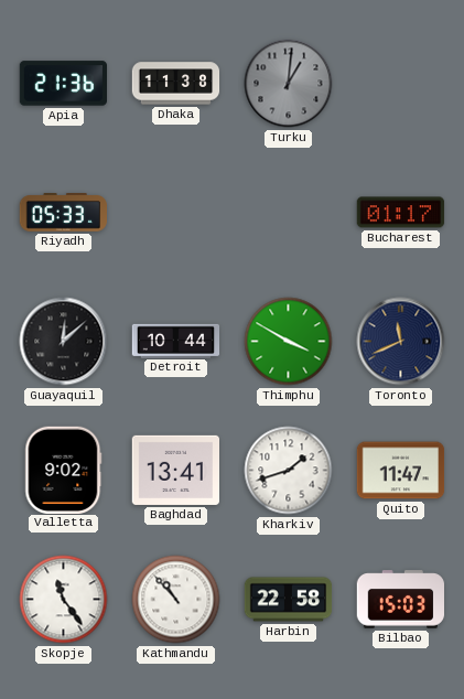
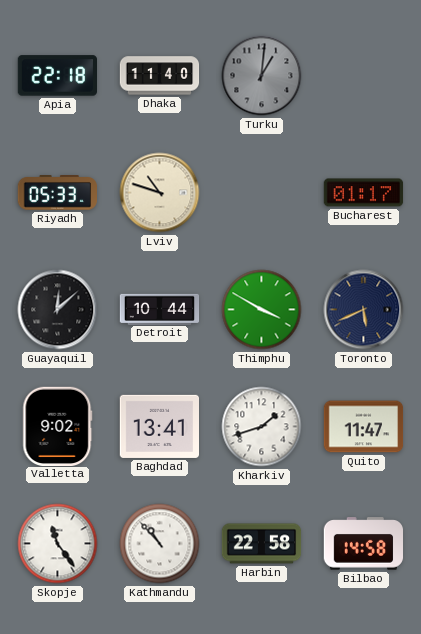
Apia: 21:36 -> 22:18
Dhaka: 11:38 -> 11:40
Lviv: none -> 10:48
Toronto: 11:41 -> 5:41
Bilbao: 15:03 -> 14:58
